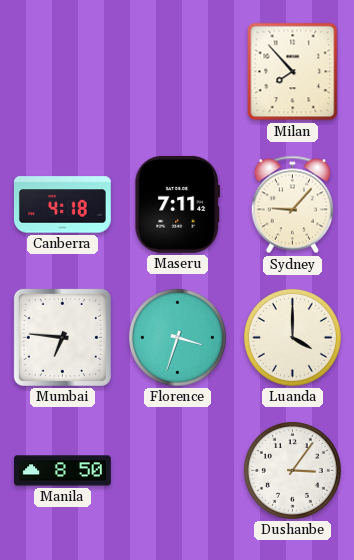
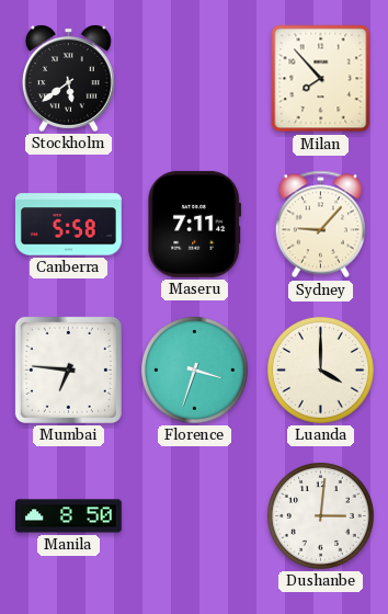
Stockholm: none -> 5:39
Canberra: 4:18 -> 5:58
Dushanbe: 3:06 -> 3:01
